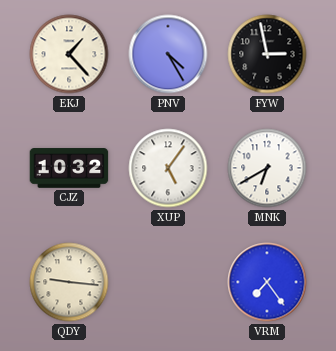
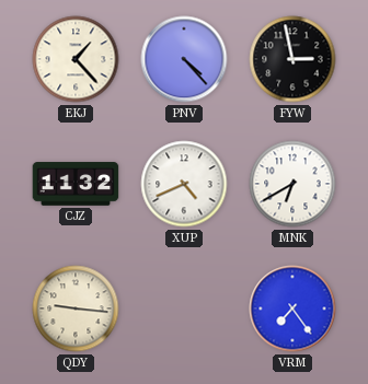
PNV: 4:25 -> 4:23
CJZ: 10:32 -> 11:32
XUP: 5:06 -> 4:41
